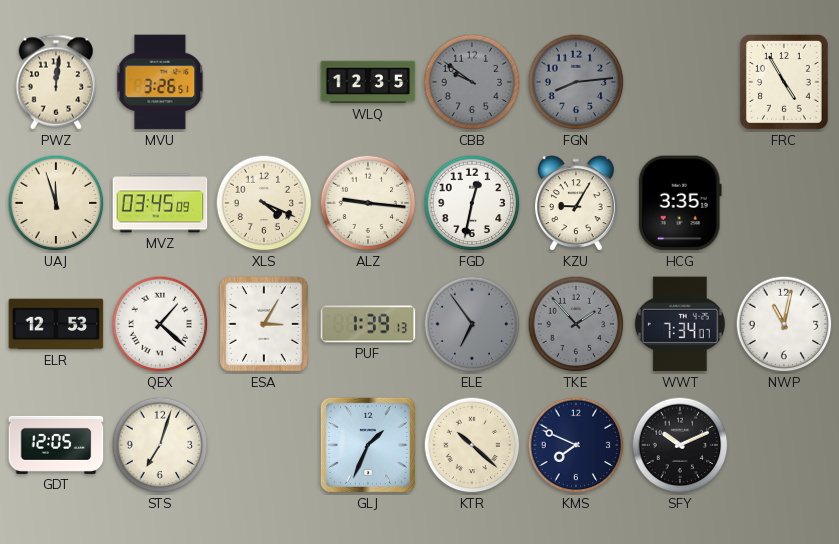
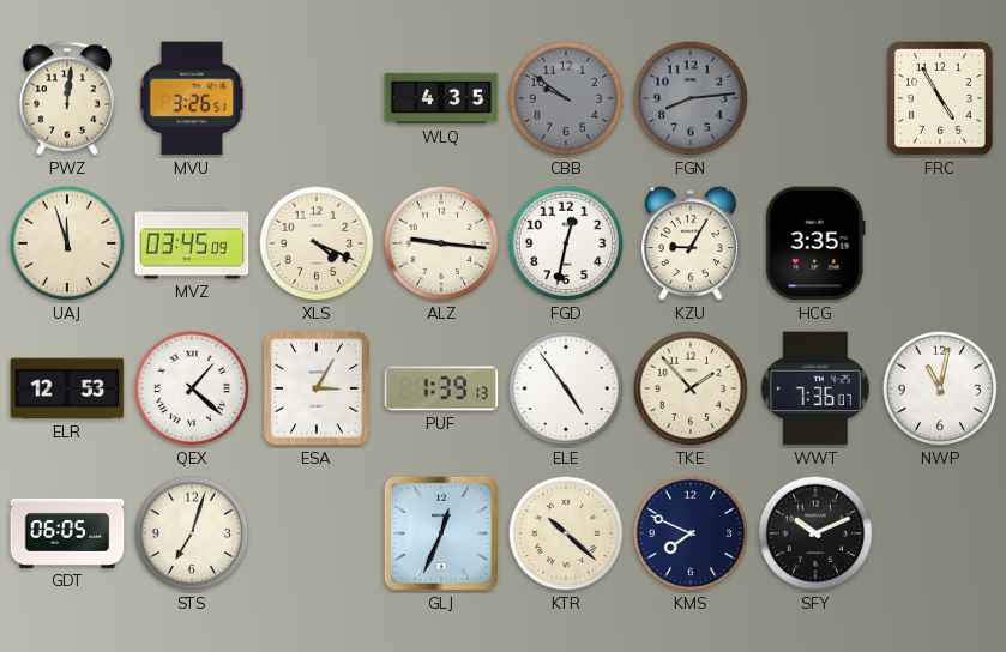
WLQ: 12:35 -> 4:35
ELE: 6:54 -> 4:54
ELE dial: grey -> white
TKE dial: grey -> cream
WWT: 7:34 -> 7:36
GDT: 12:05 -> 06:05
GLJ: 1:34 -> 12:34
